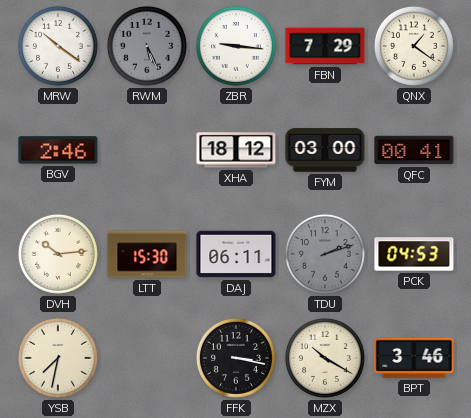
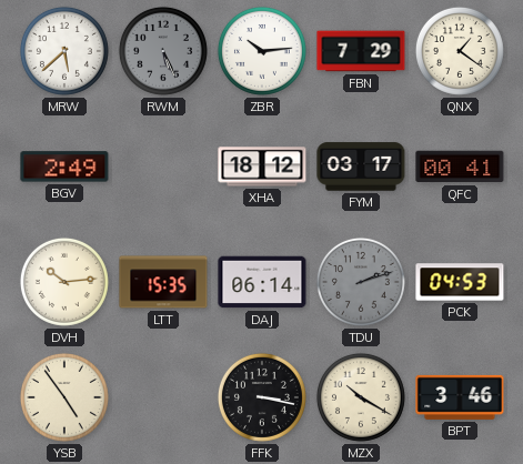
MRW: 10:21 -> 5:38
ZBR: 9:16 -> 10:14
BGV: 2:46 -> 2:49
FYM: 03:00 -> 03:17
LTT: 15:30 -> 15:35
DAJ: 06:11 -> 06:14
YSB: 7:32 -> 4:54
